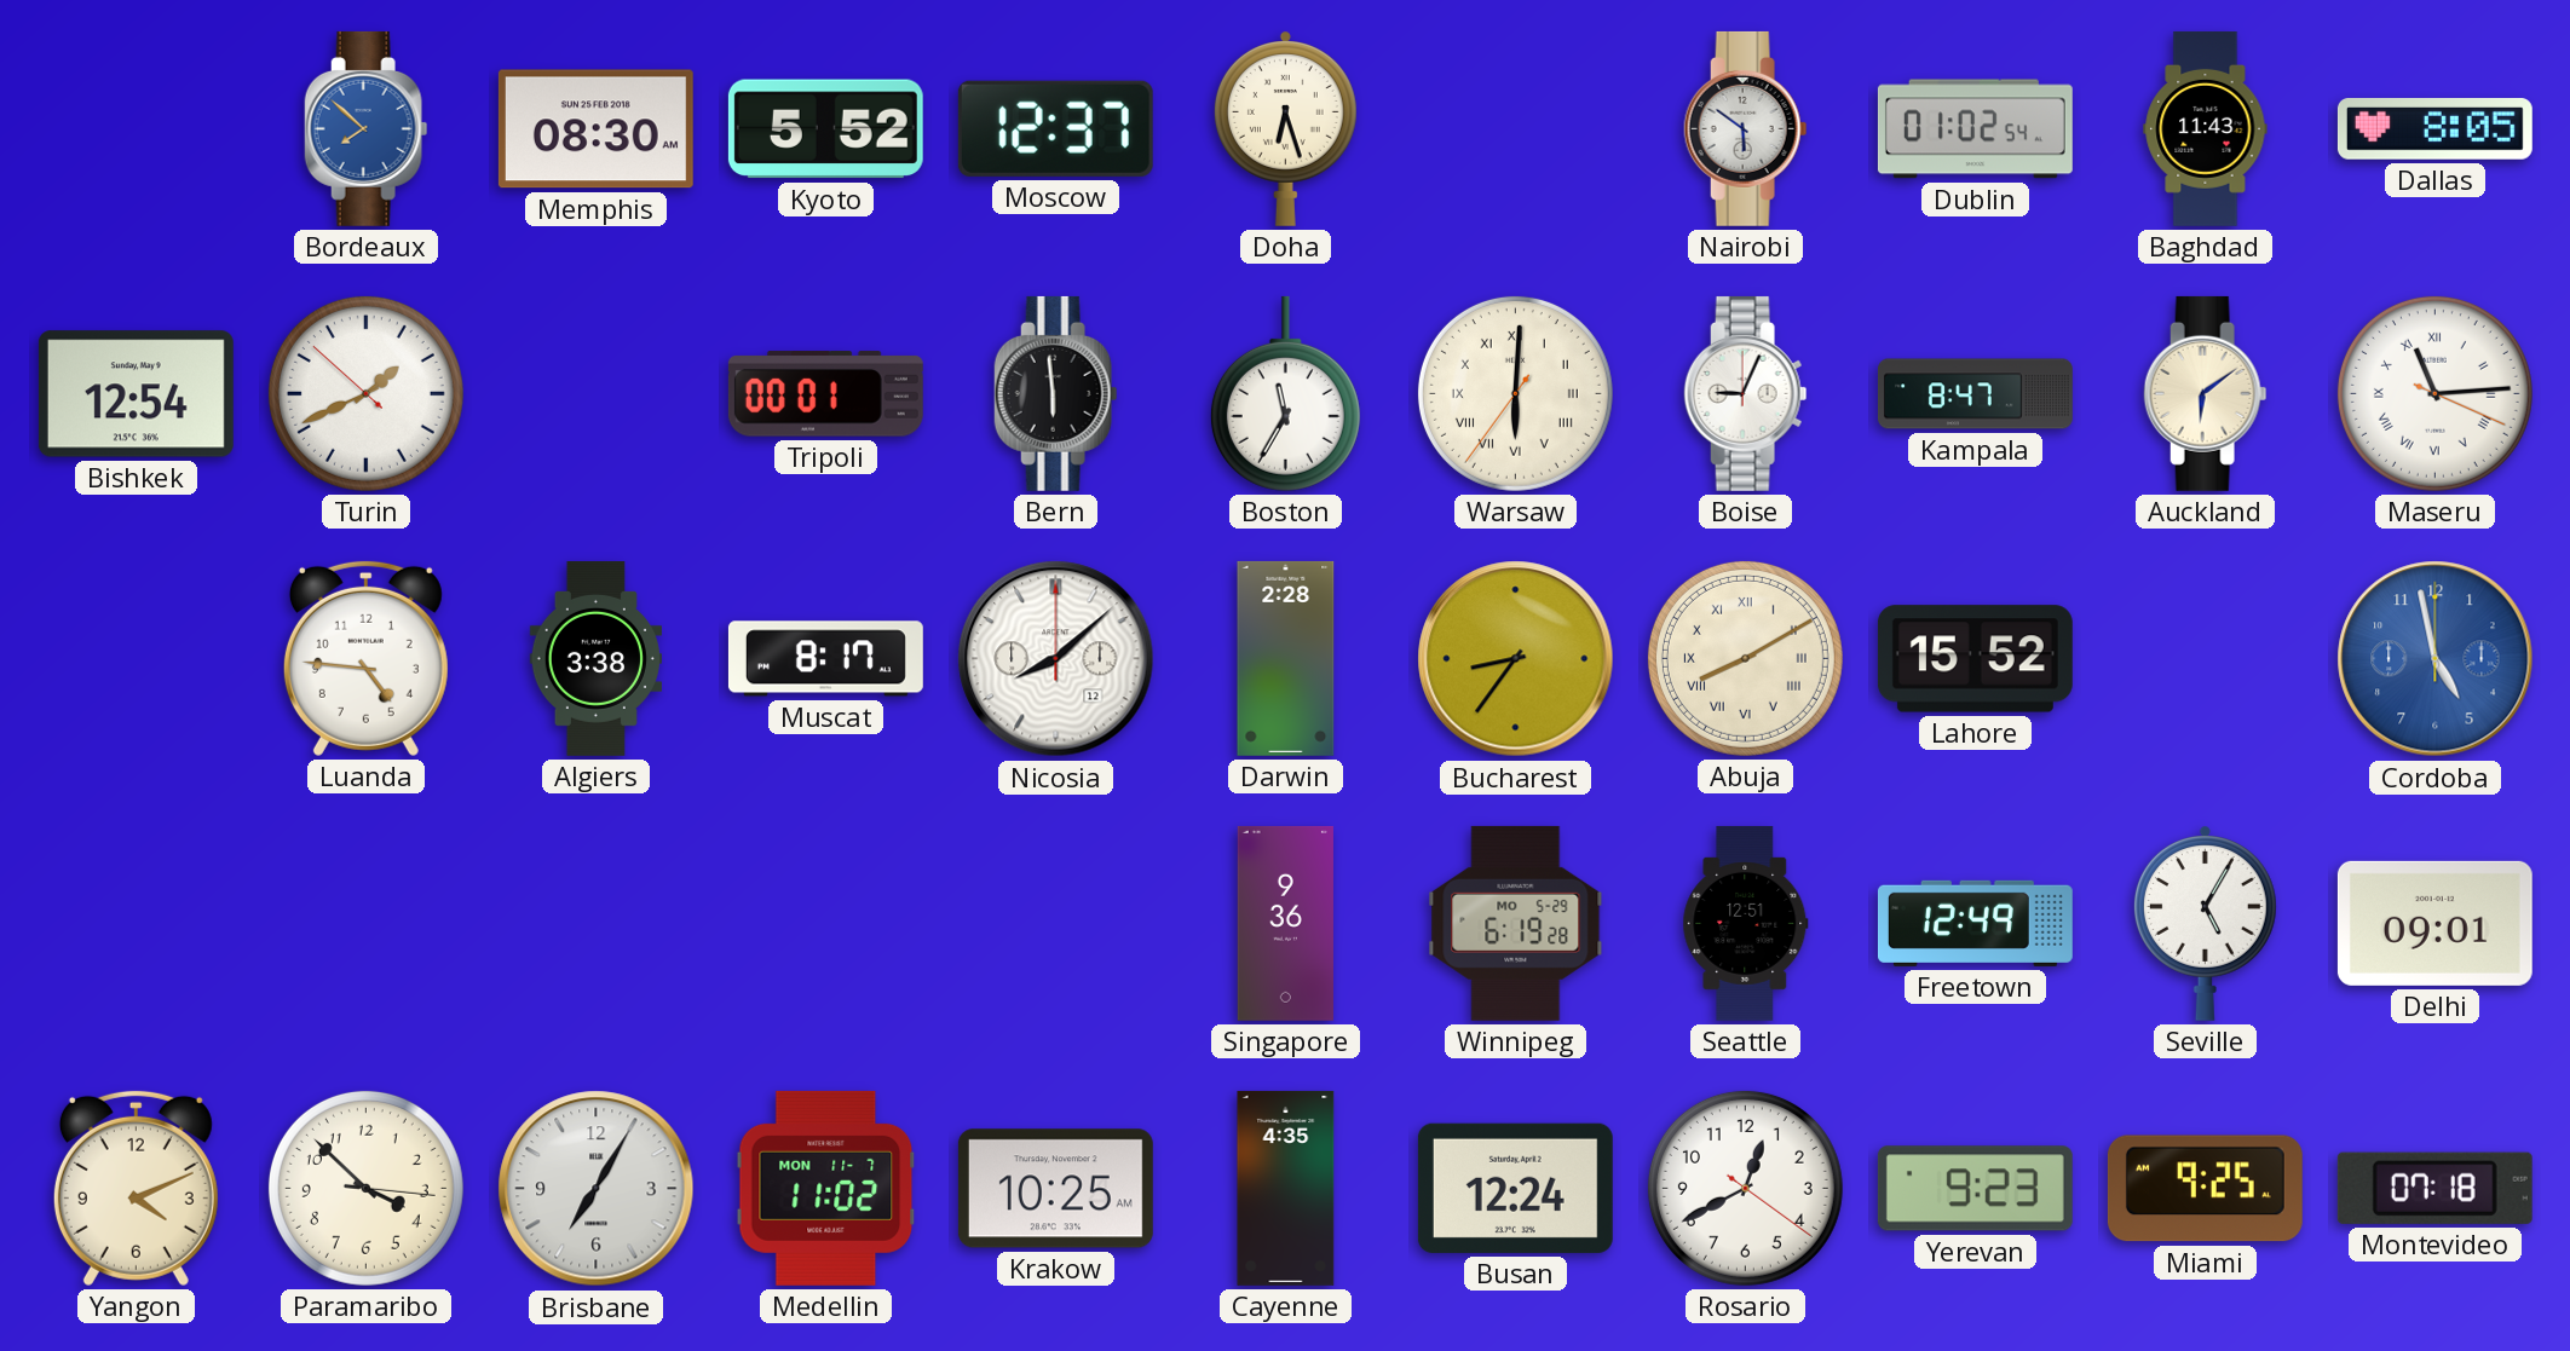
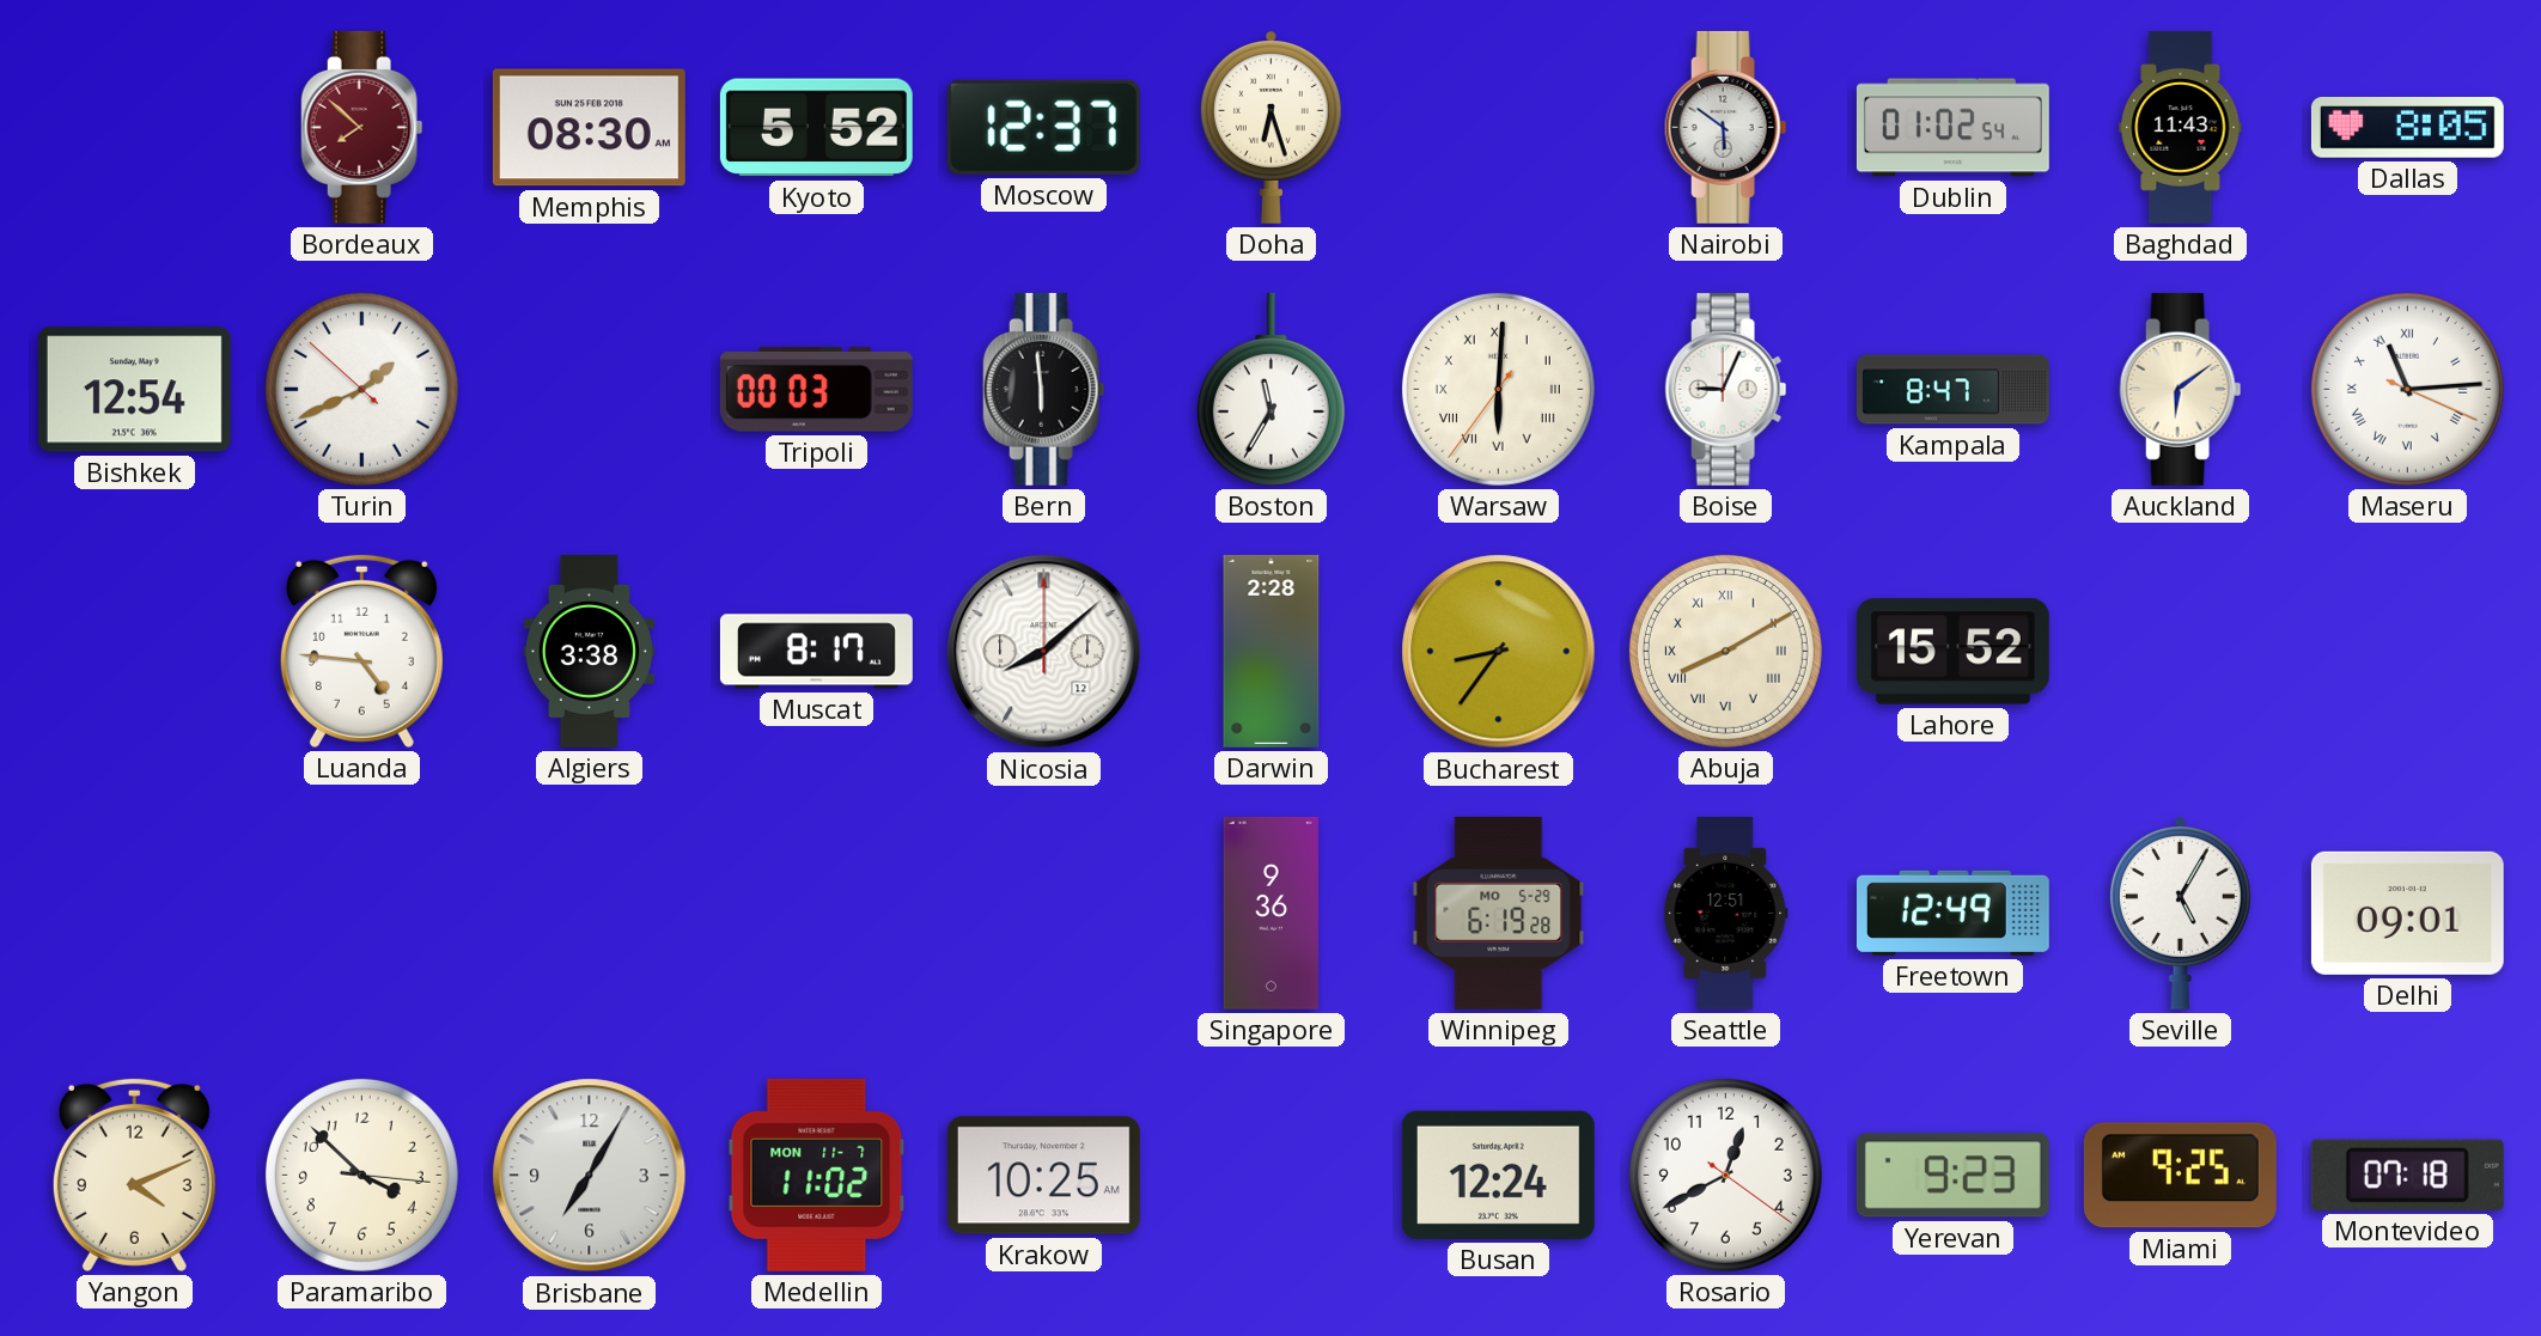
Bordeaux dial: blue -> burgundy
Tripoli: 00:01 -> 00:03
Cordoba: 4:58 -> none
Cayenne: 4:35 -> none
